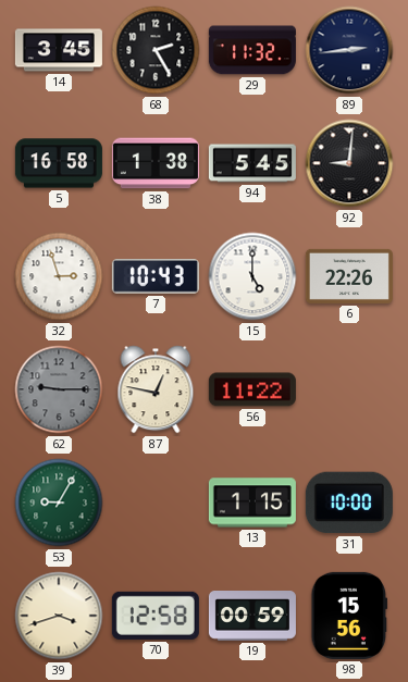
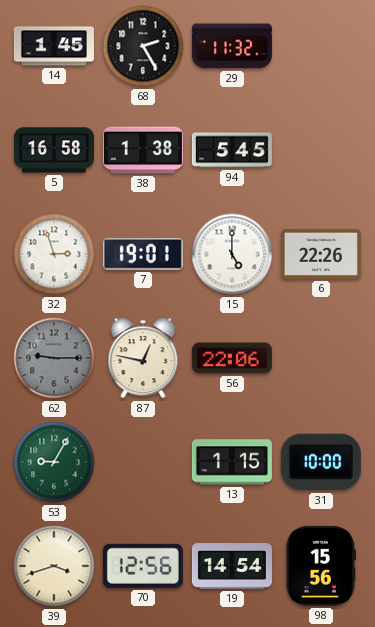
14: 3:45 -> 1:45
89: 2:44 -> none
92: 9:01 -> none
7: 10:43 -> 19:01
56: 11:22 -> 22:06
70: 12:58 -> 12:56
19: 00:59 -> 14:54
